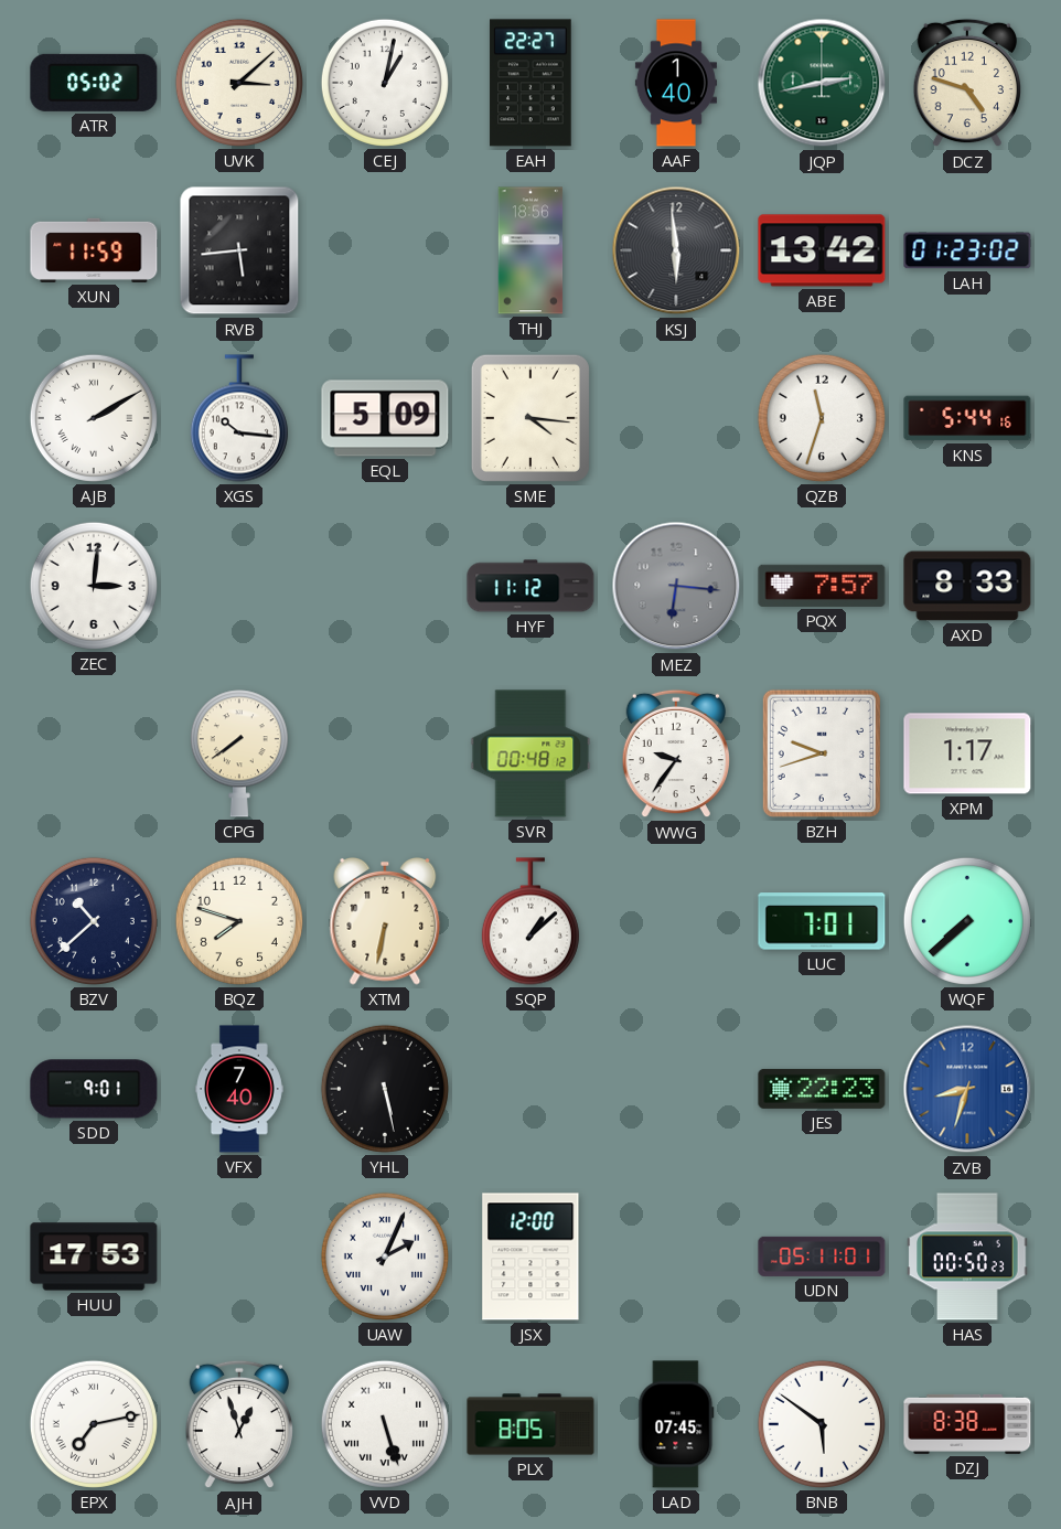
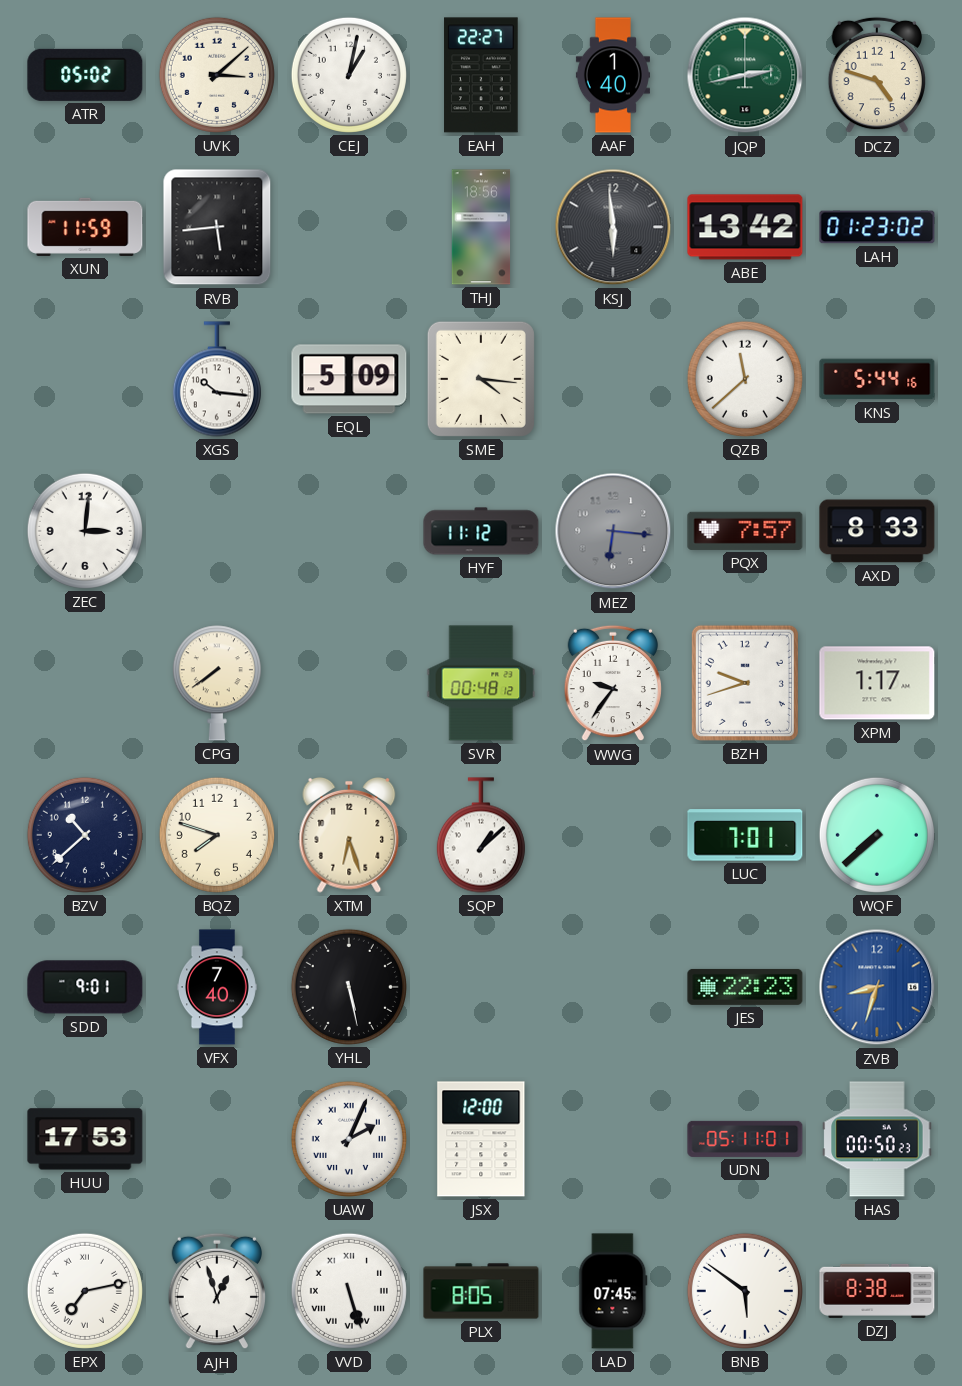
AJB: 2:10 -> none
QZB: 11:33 -> 11:38
XTM: 6:32 -> 6:27
